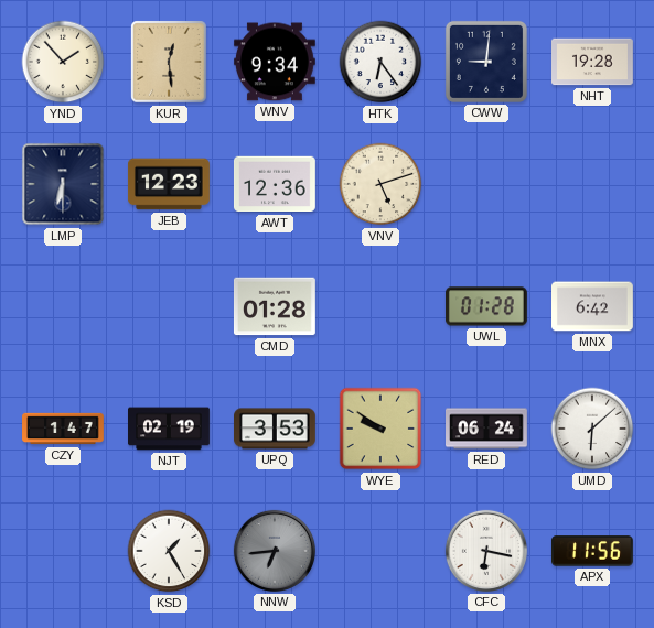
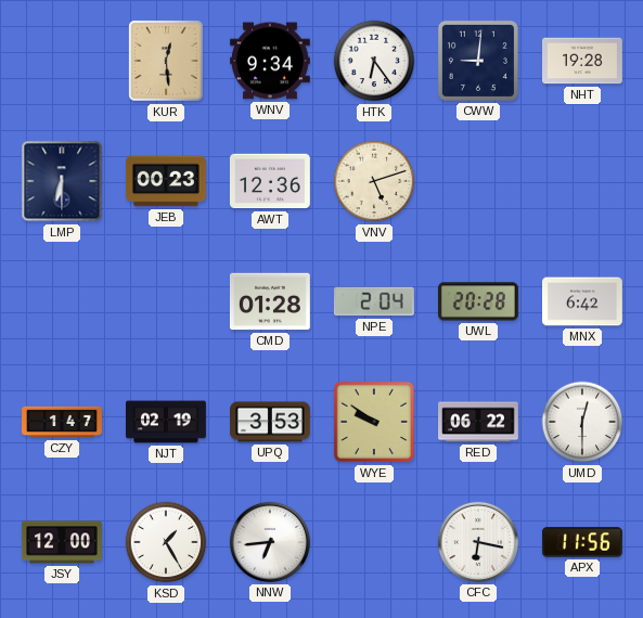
YND: 1:53 -> none
JEB: 12:23 -> 00:23
NPE: none -> 2:04
UWL: 01:28 -> 20:28
RED: 06:24 -> 06:22
UMD: 6:08 -> 12:30
JSY: none -> 12:00
NNW dial: grey -> white
